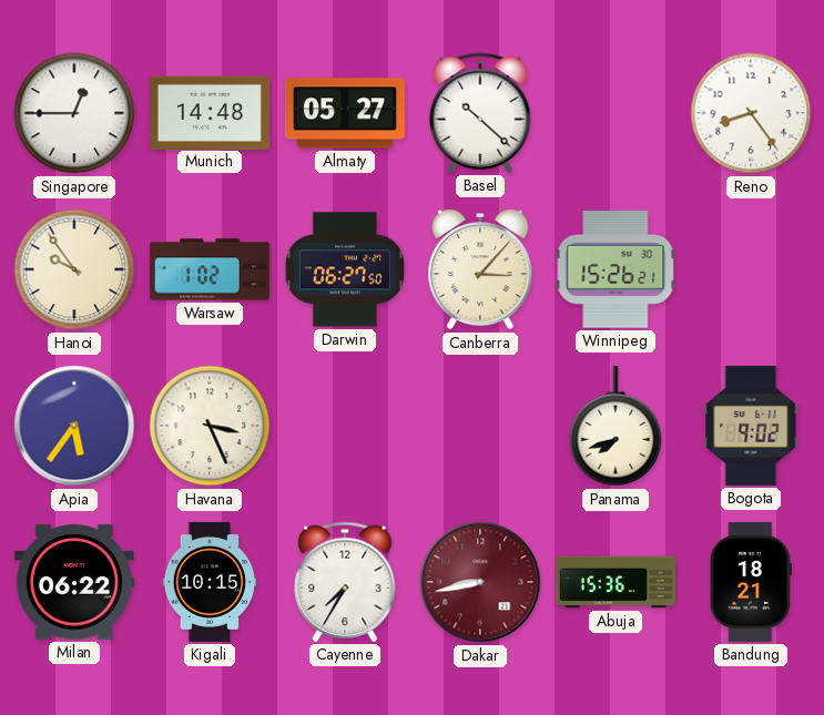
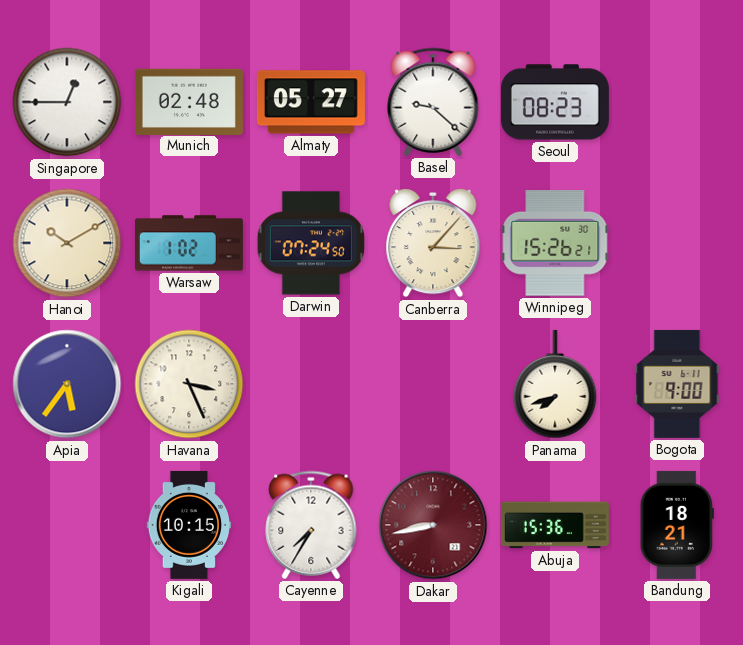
Munich: 14:48 -> 02:48
Basel: 10:22 -> 9:22
Seoul: none -> 08:23
Reno: 8:24 -> none
Hanoi: 9:54 -> 10:10
Darwin: 06:27 -> 07:24
Bogota: 9:02 -> 9:00
Milan: 06:22 -> none
